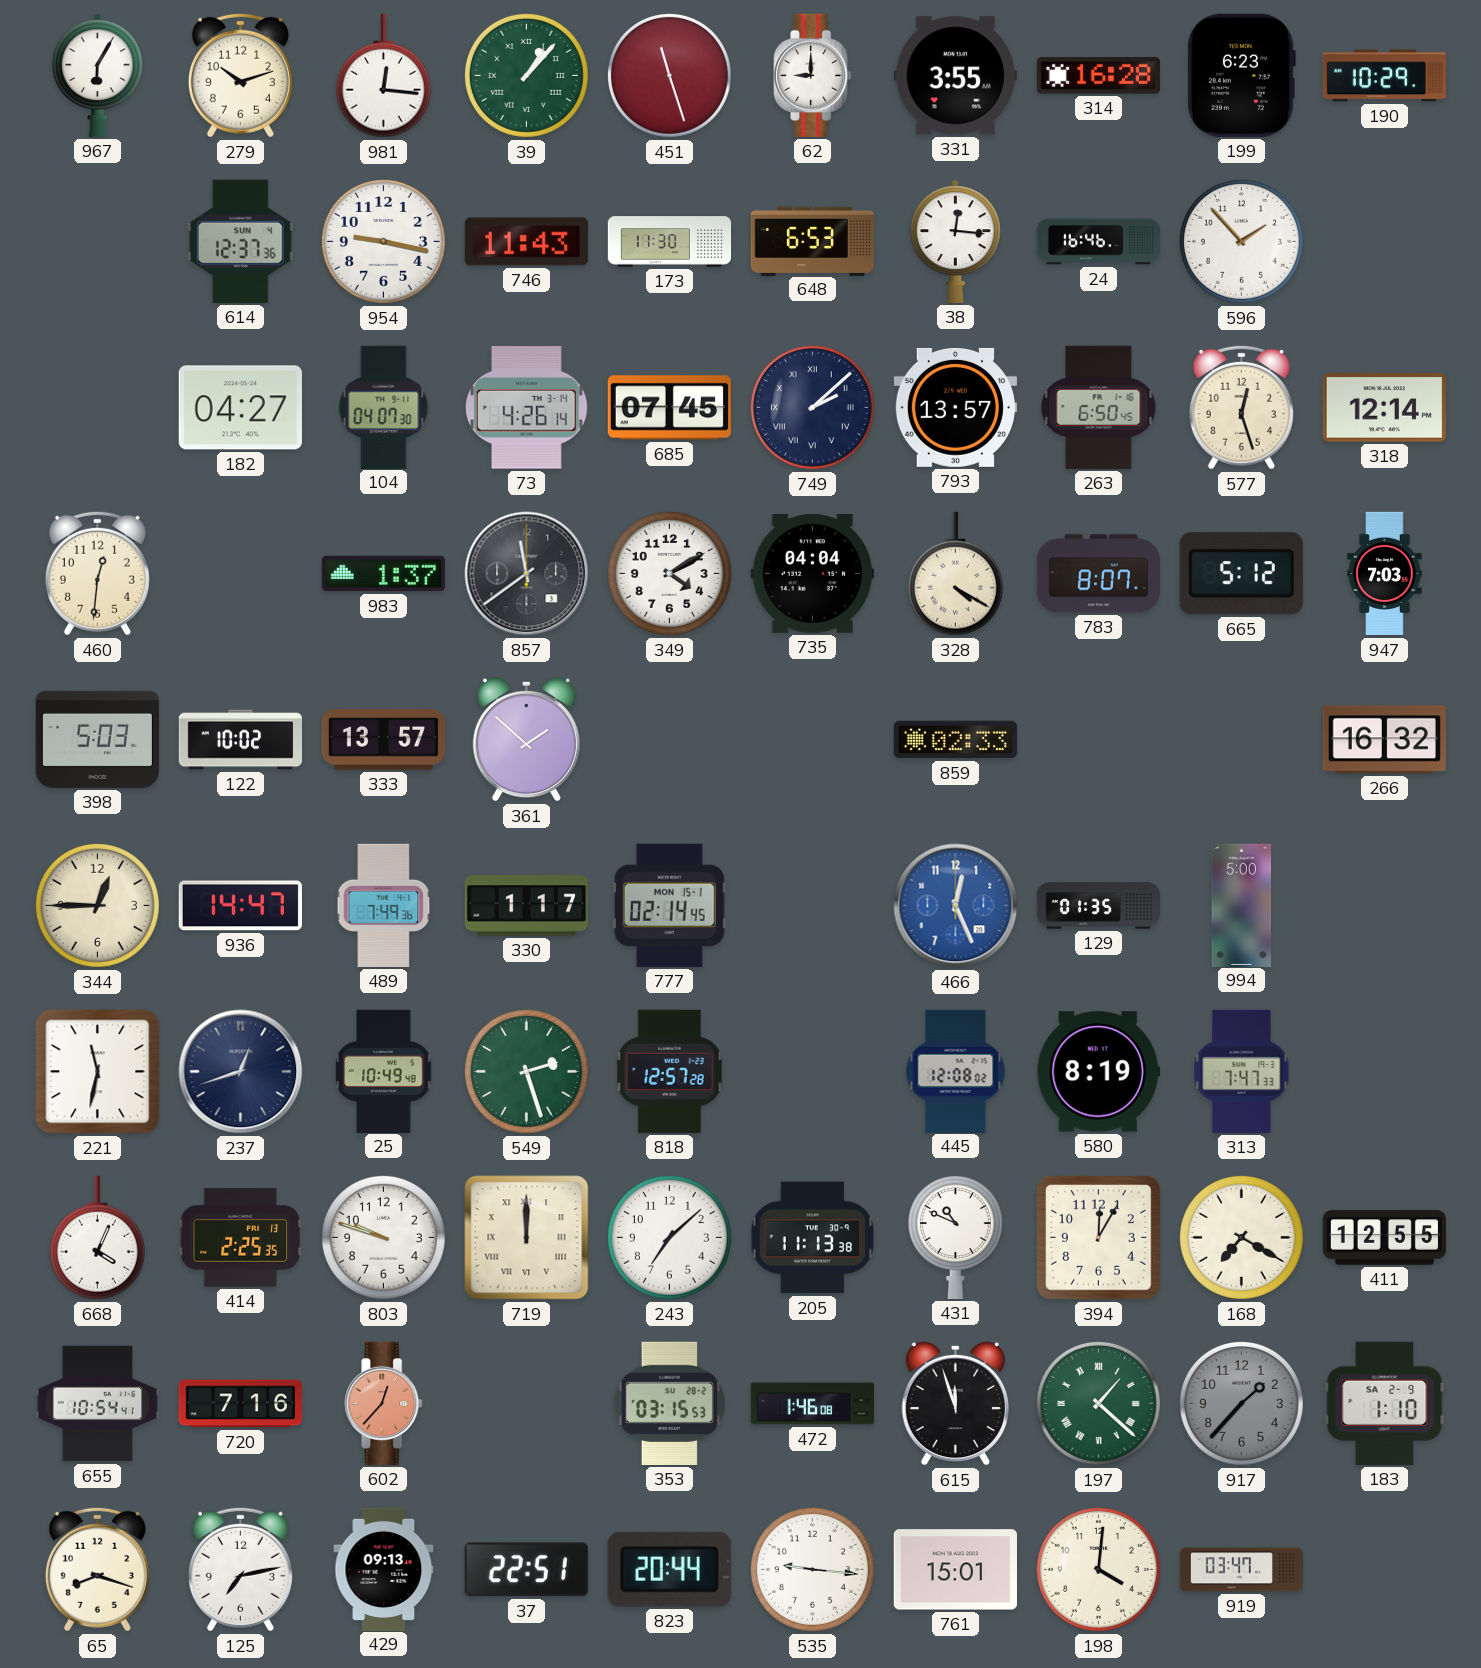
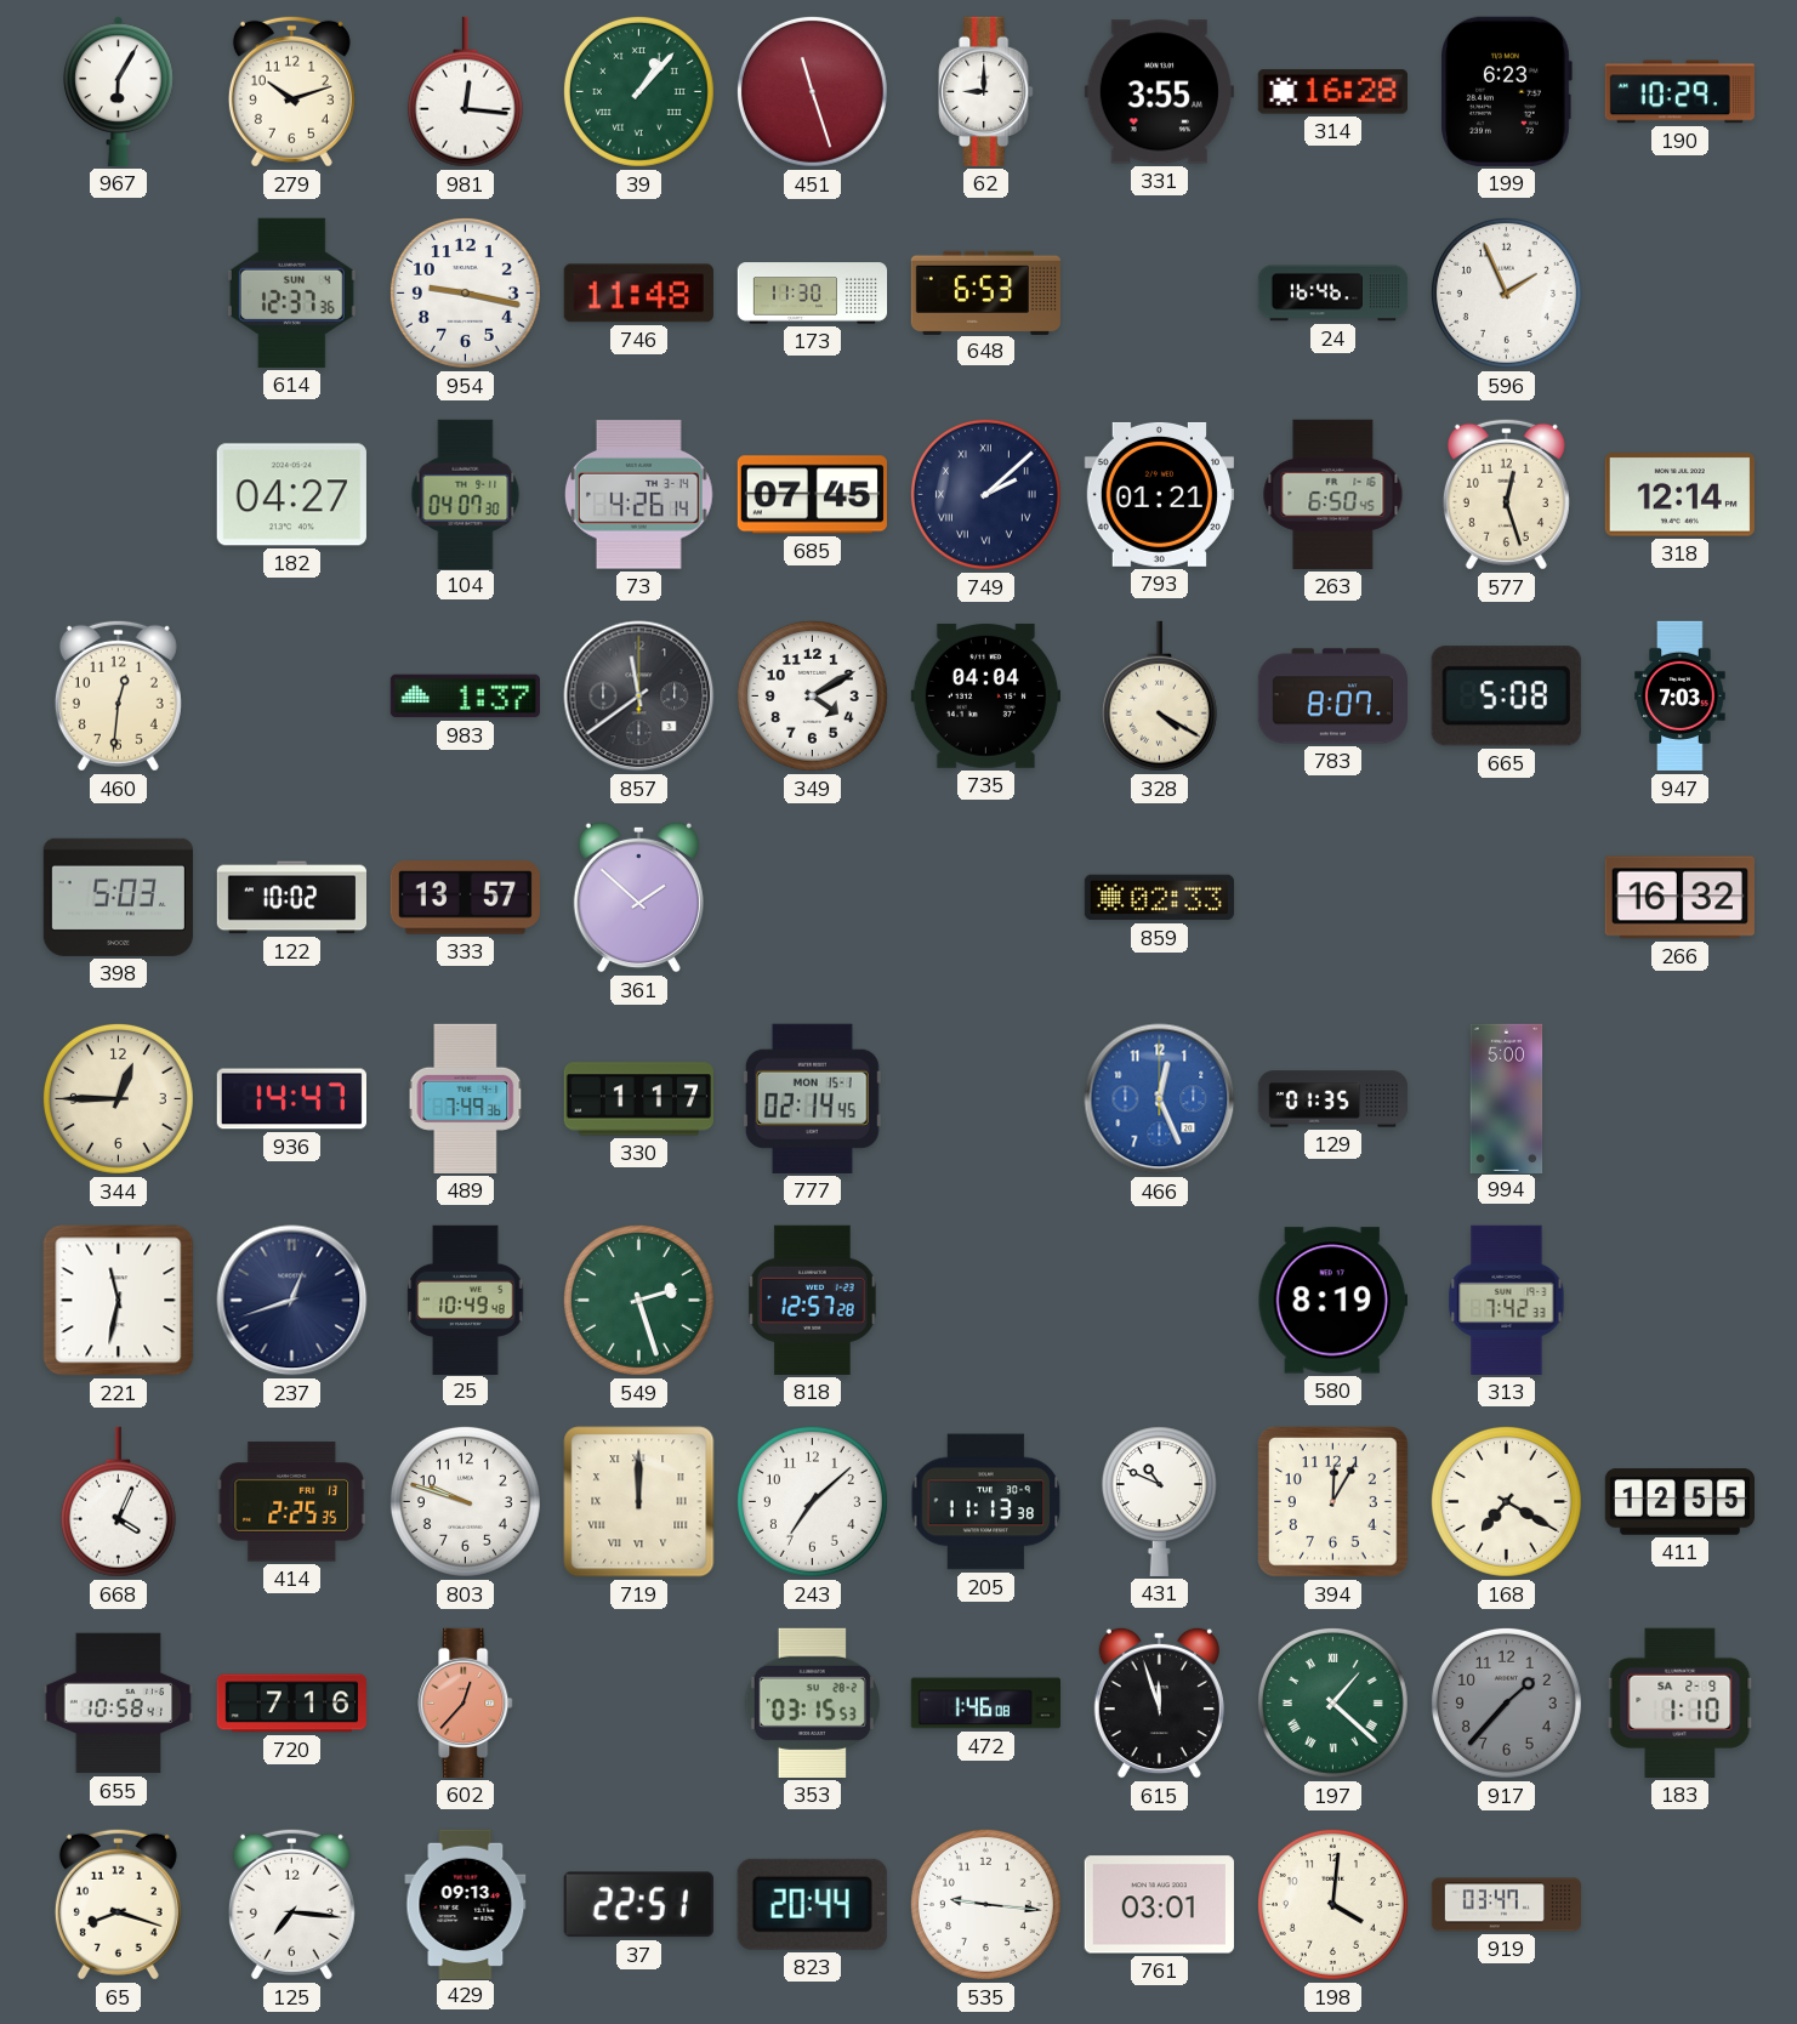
746: 11:43 -> 11:48
38: 12:16 -> none
596: 1:53 -> 1:56
793: 13:57 -> 01:21
665: 5:12 -> 5:08
445: 12:08 -> none
313: 7:47 -> 7:42
655: 10:54 -> 10:58
125: 7:13 -> 7:16
761: 15:01 -> 03:01
